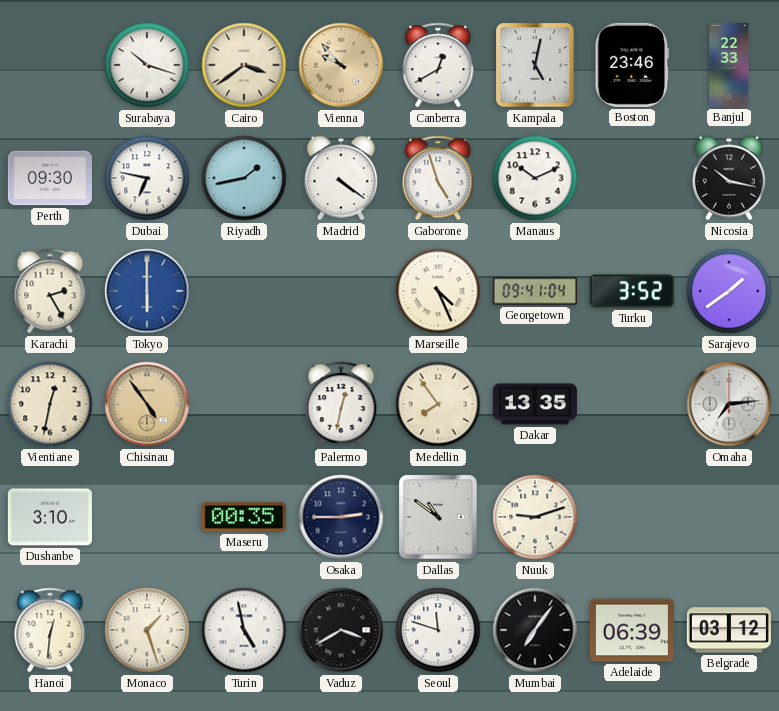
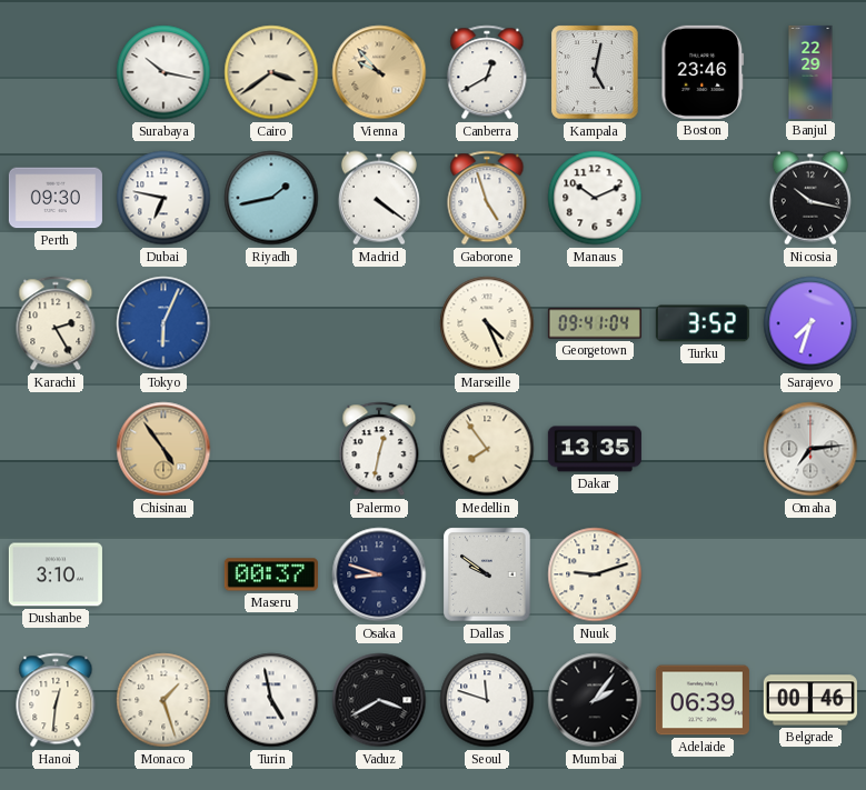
Surabaya: 10:18 -> 10:17
Banjul: 22:33 -> 22:29
Tokyo: 6:00 -> 6:04
Sarajevo: 1:39 -> 7:33
Vientiane: 12:32 -> none
Maseru: 00:35 -> 00:37
Osaka: 2:45 -> 8:48
Dallas: 10:51 -> 9:51
Mumbai: 7:06 -> 2:06
Belgrade: 03:12 -> 00:46
